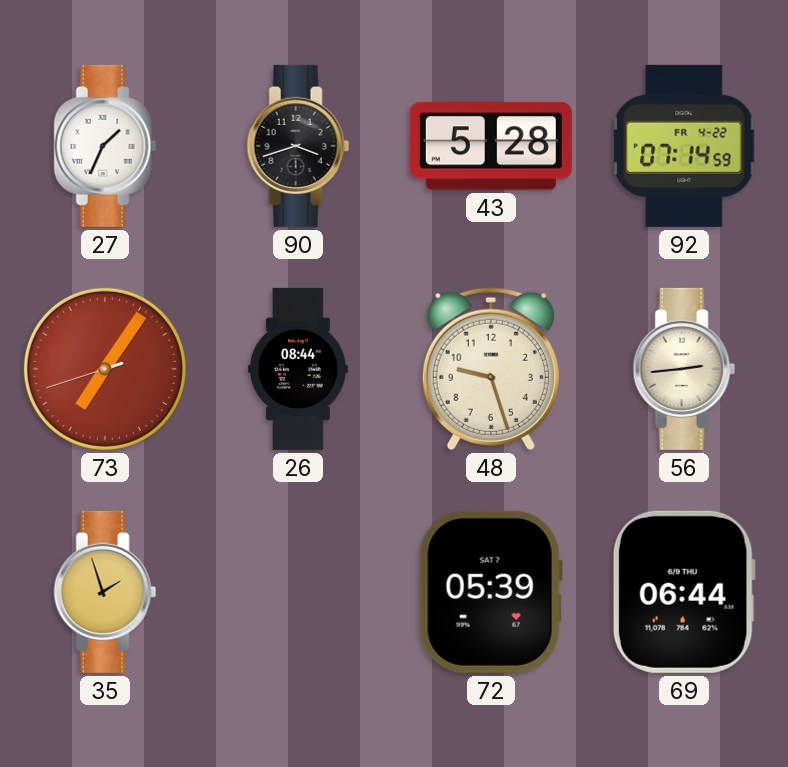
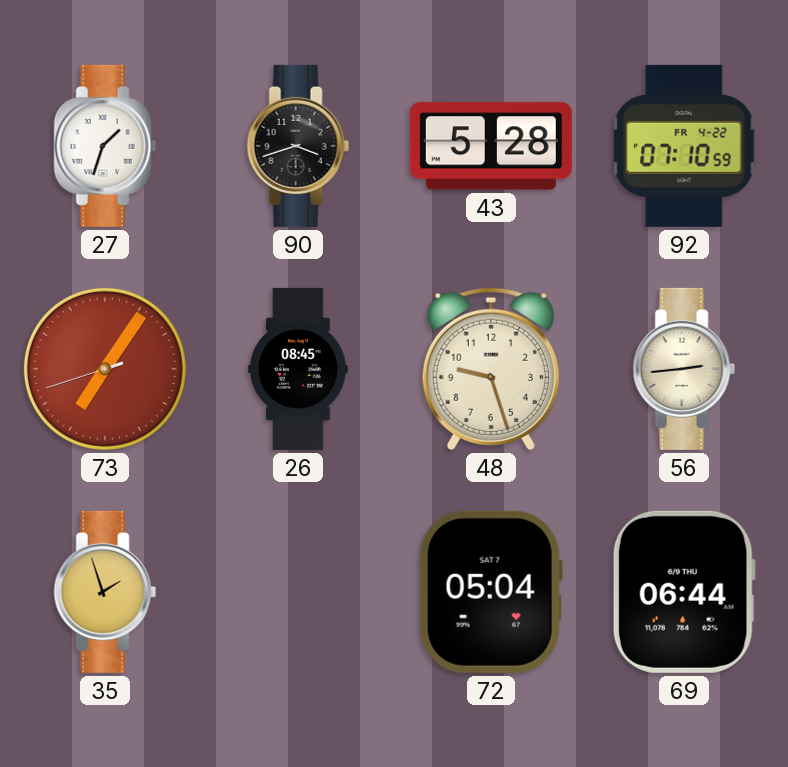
27: 1:34 -> 1:33
92: 07:14 -> 07:10
26: 08:44 -> 08:45
72: 05:39 -> 05:04
